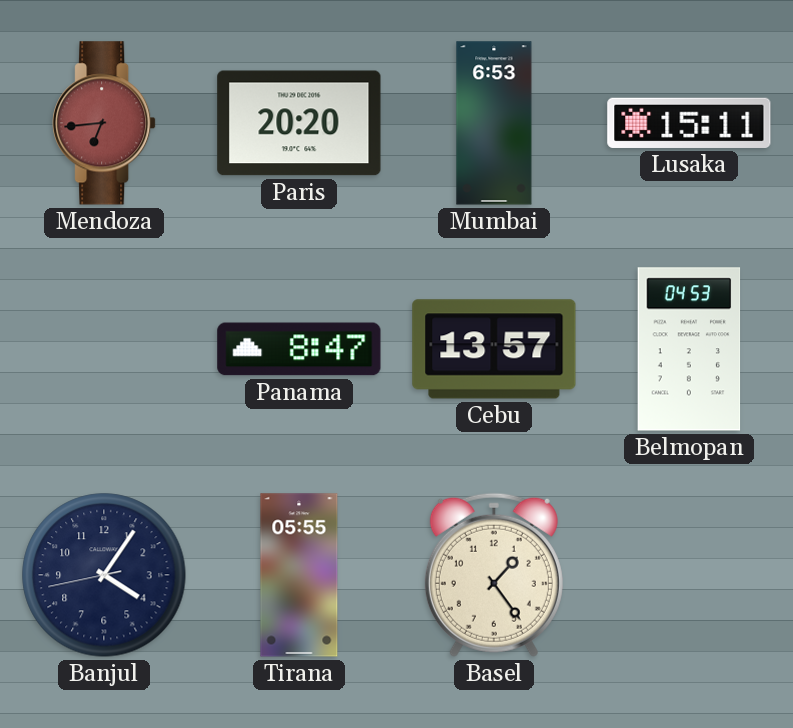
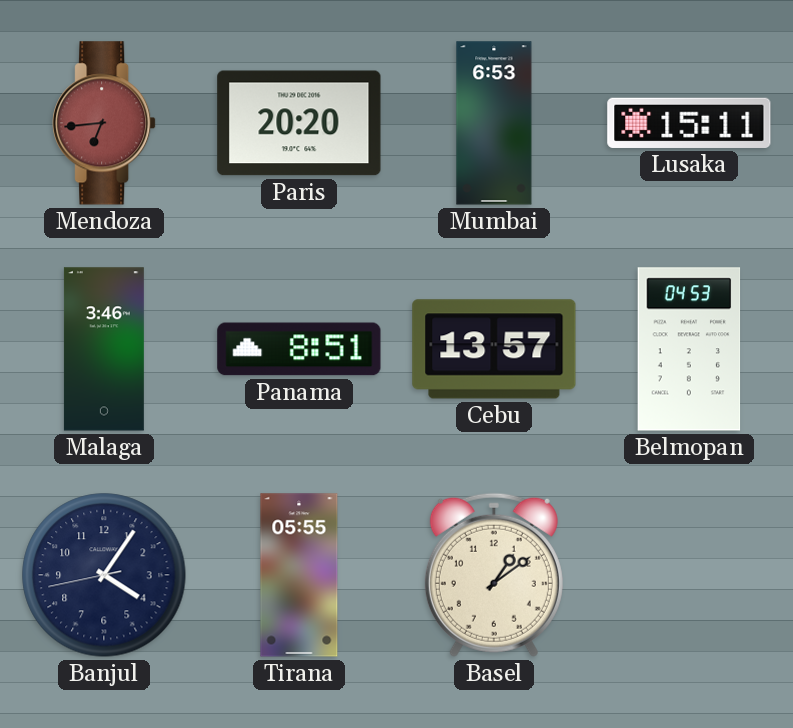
Malaga: none -> 3:46
Panama: 8:47 -> 8:51
Basel: 1:24 -> 1:09
